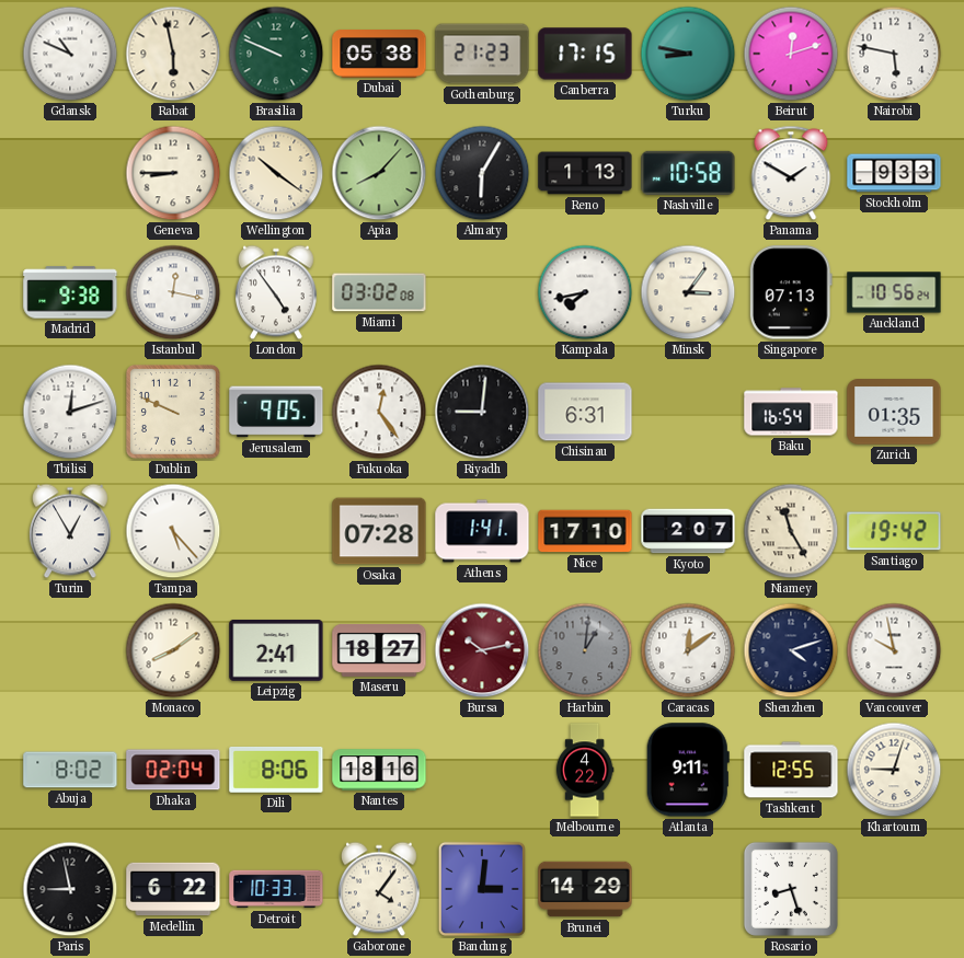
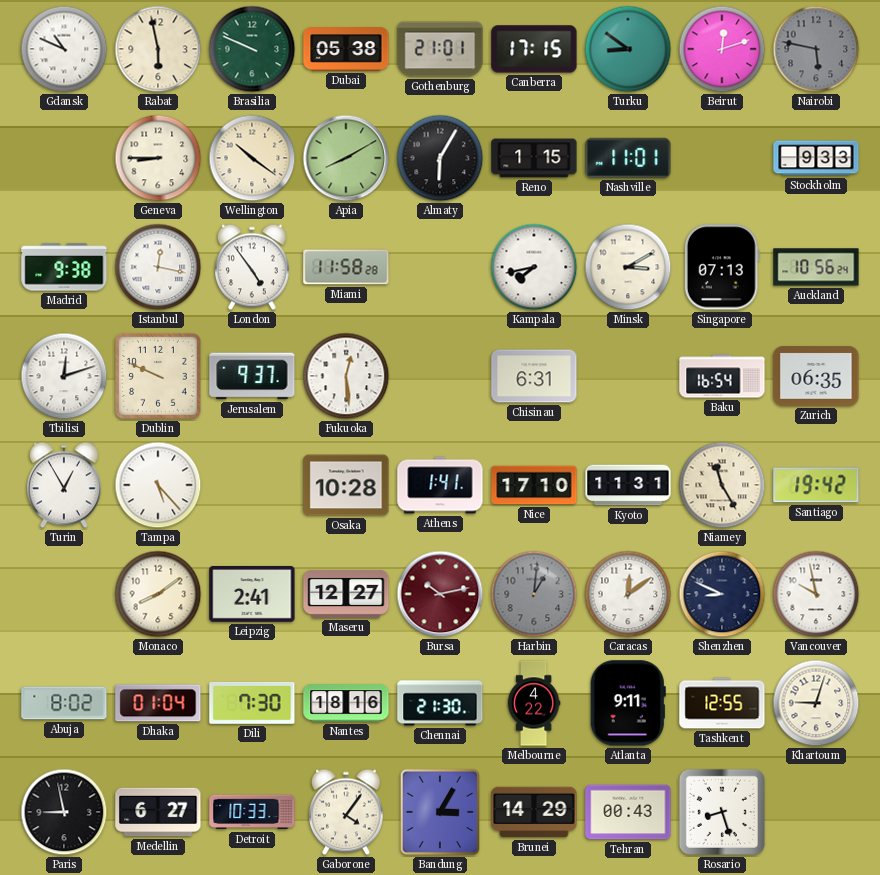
Gothenburg: 21:23 -> 21:01
Turku: 8:47 -> 8:51
Nairobi dial: white -> grey
Apia: 8:07 -> 8:10
Reno: 1:13 -> 1:15
Nashville: 10:58 -> 11:01
Panama: 1:50 -> none
Miami: 03:02 -> 11:58
Minsk: 3:06 -> 3:10
Jerusalem: 9:05 -> 9:37
Fukuoka: 12:24 -> 12:29
Riyadh: 9:01 -> none
Zurich: 01:35 -> 06:35
Osaka: 07:28 -> 10:28
Kyoto: 2:07 -> 11:31
Maseru: 18:27 -> 12:27
Shenzhen: 4:12 -> 8:49
Dhaka: 02:04 -> 01:04
Dili: 8:06 -> 7:30
Chennai: none -> 21:30
Medellin: 6:22 -> 6:27
Bandung: 3:01 -> 3:05
Tehran: none -> 00:43
